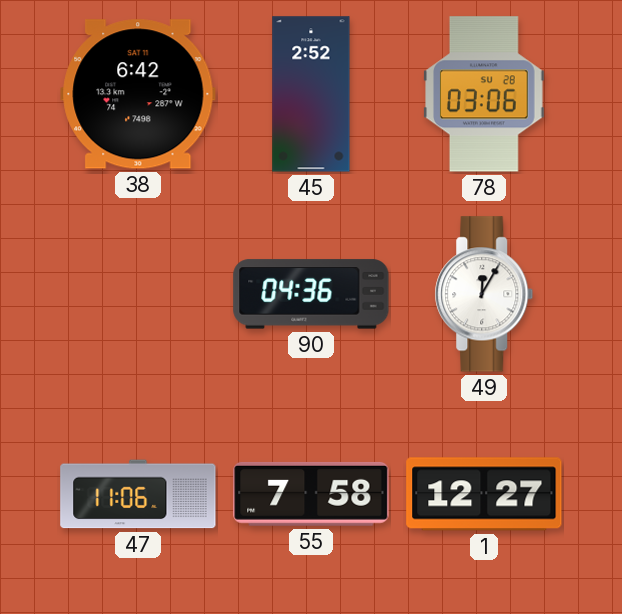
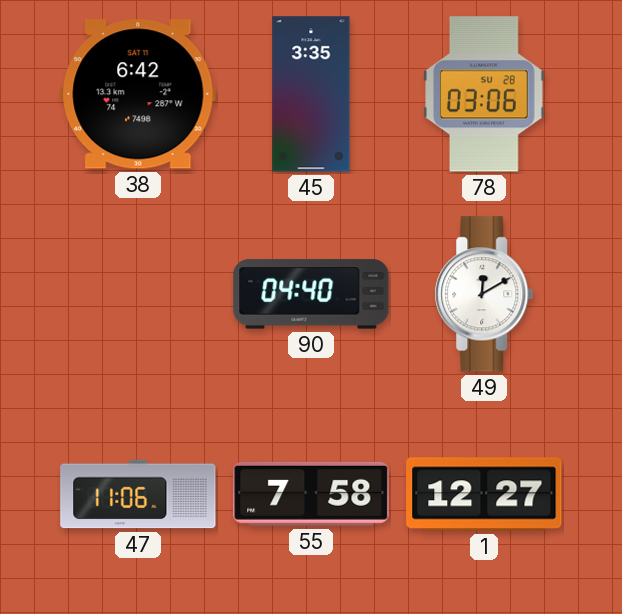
45: 2:52 -> 3:35
90: 04:36 -> 04:40
49: 12:05 -> 12:10
